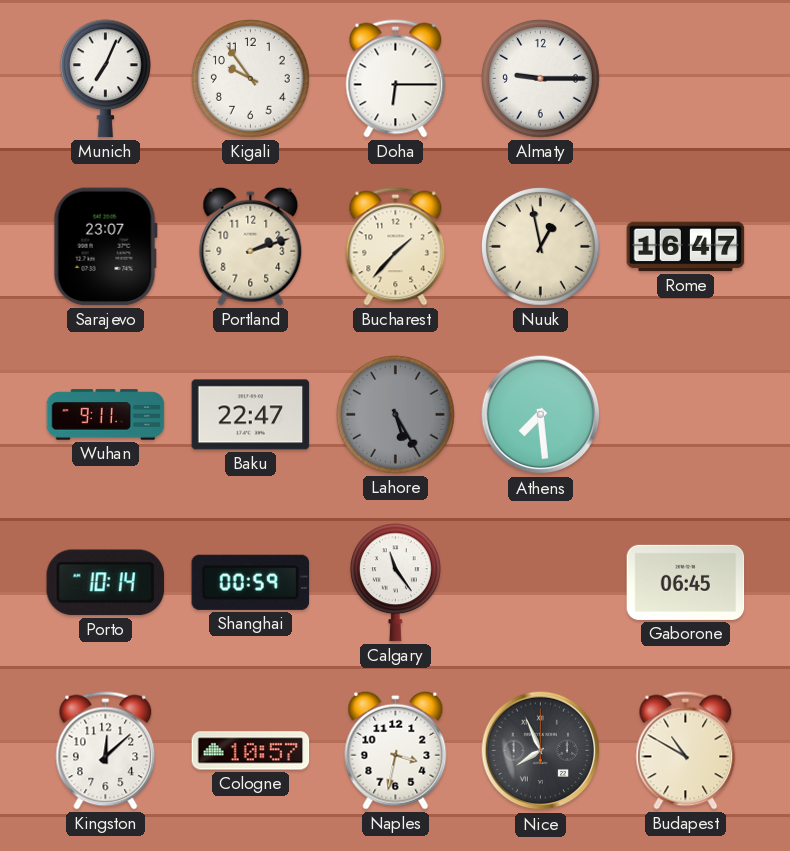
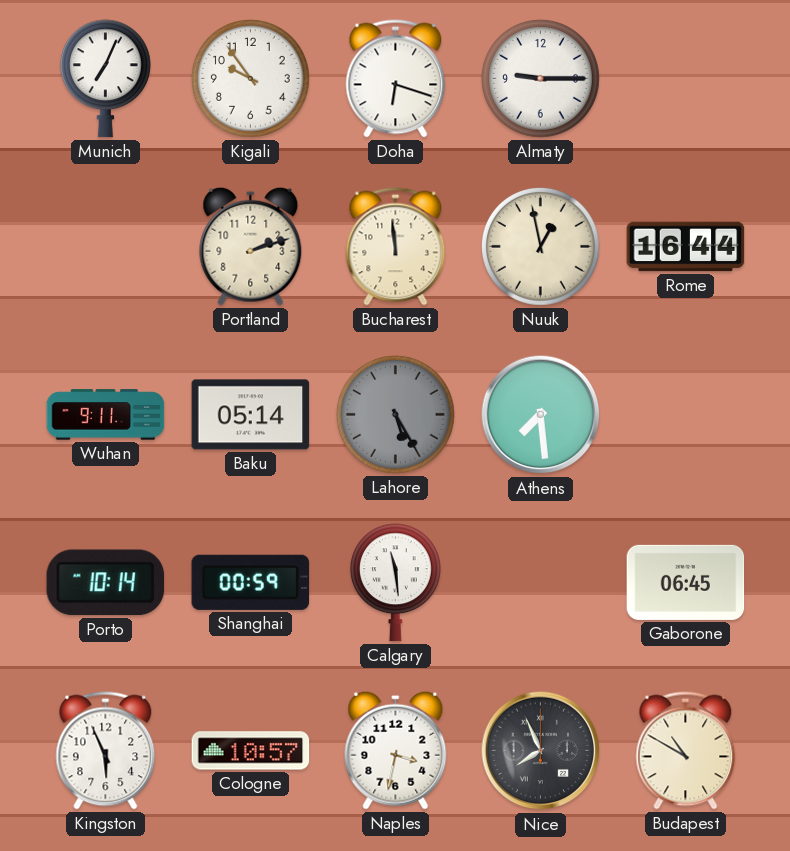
Doha: 6:15 -> 6:18
Sarajevo: 23:07 -> none
Bucharest: 1:37 -> 11:59
Rome: 16:47 -> 16:44
Baku: 22:47 -> 05:14
Calgary: 11:24 -> 11:29
Kingston: 12:08 -> 5:56
